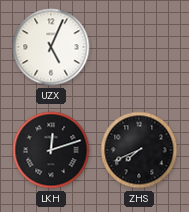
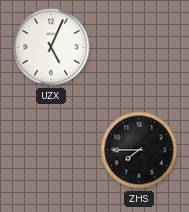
LKH: 12:12 -> none
ZHS: 7:41 -> 7:45
